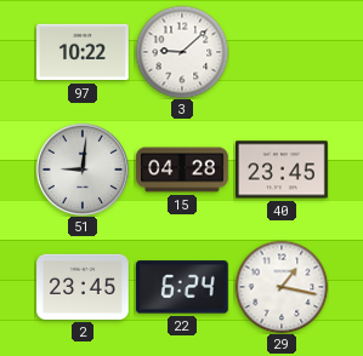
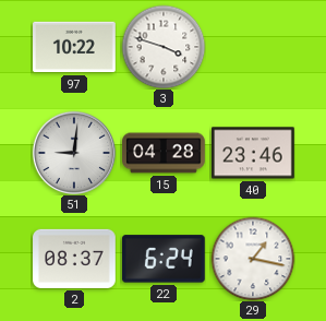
3: 9:08 -> 3:48
40: 23:45 -> 23:46
2: 23:45 -> 08:37
